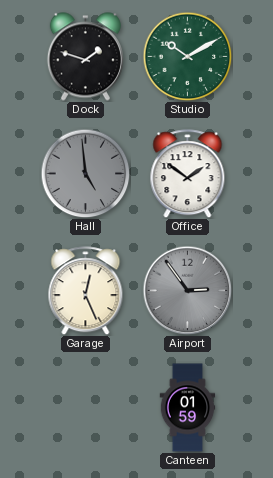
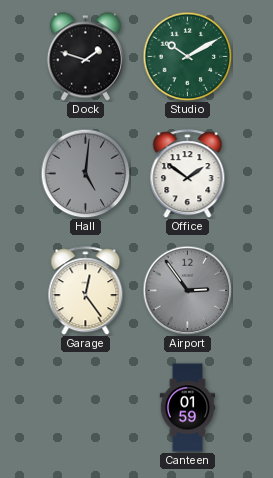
Hall: 4:59 -> 5:01
Garage: 12:26 -> 12:24
